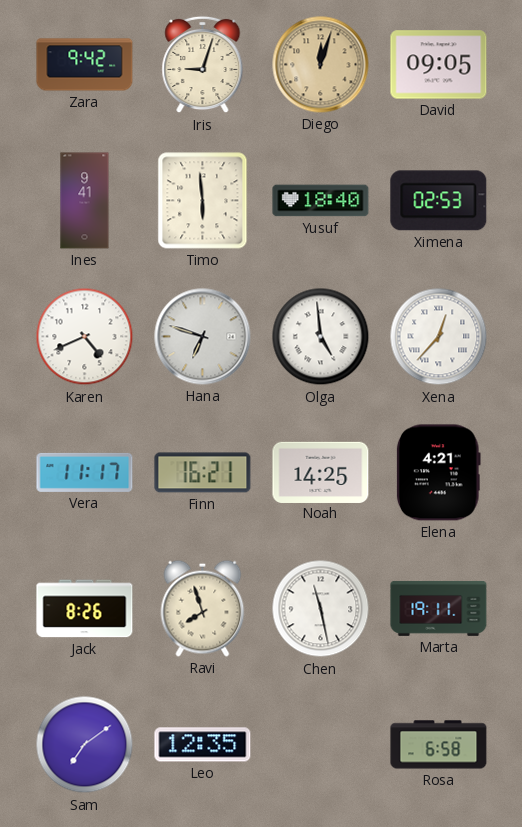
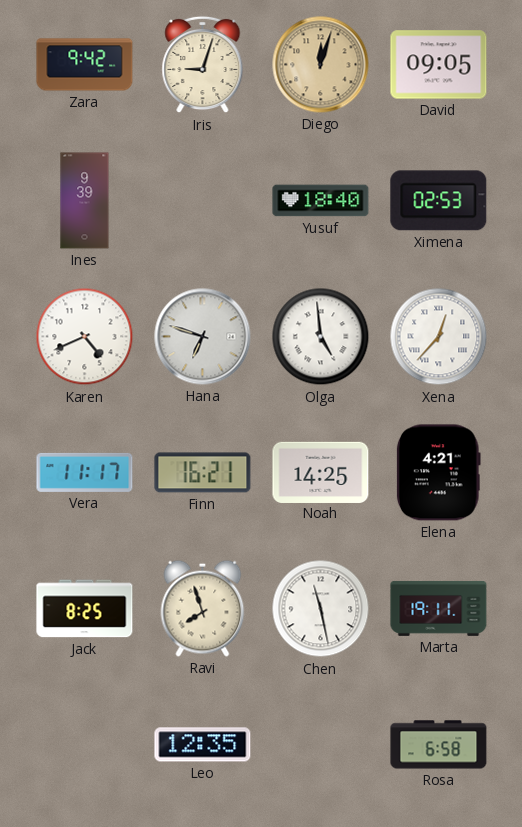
Ines: 9:41 -> 9:39
Timo: 5:59 -> none
Jack: 8:26 -> 8:25
Sam: 7:09 -> none
